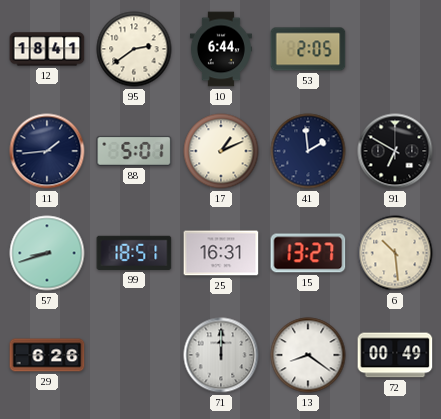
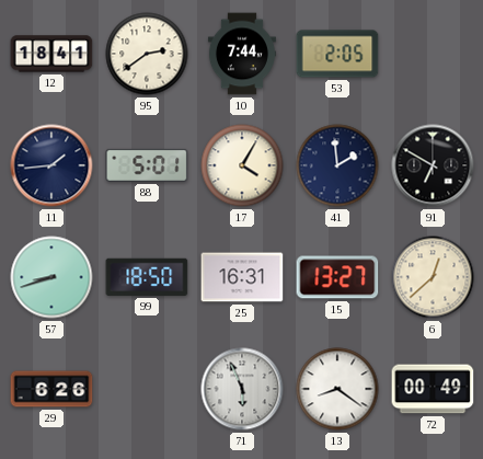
10: 6:44 -> 7:44
17: 1:11 -> 4:05
99: 18:51 -> 18:50
6: 10:29 -> 12:38
71: 12:00 -> 5:56
